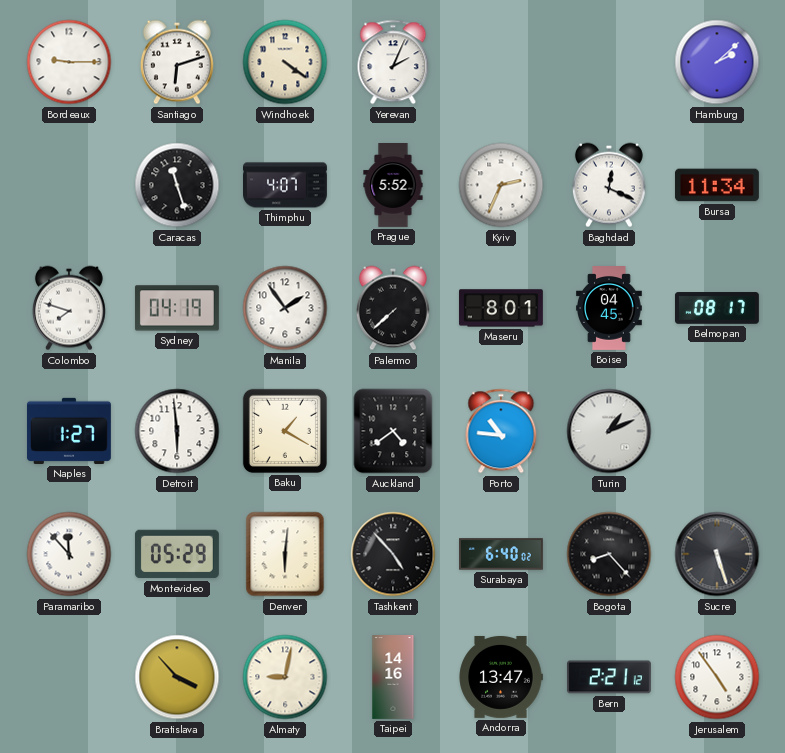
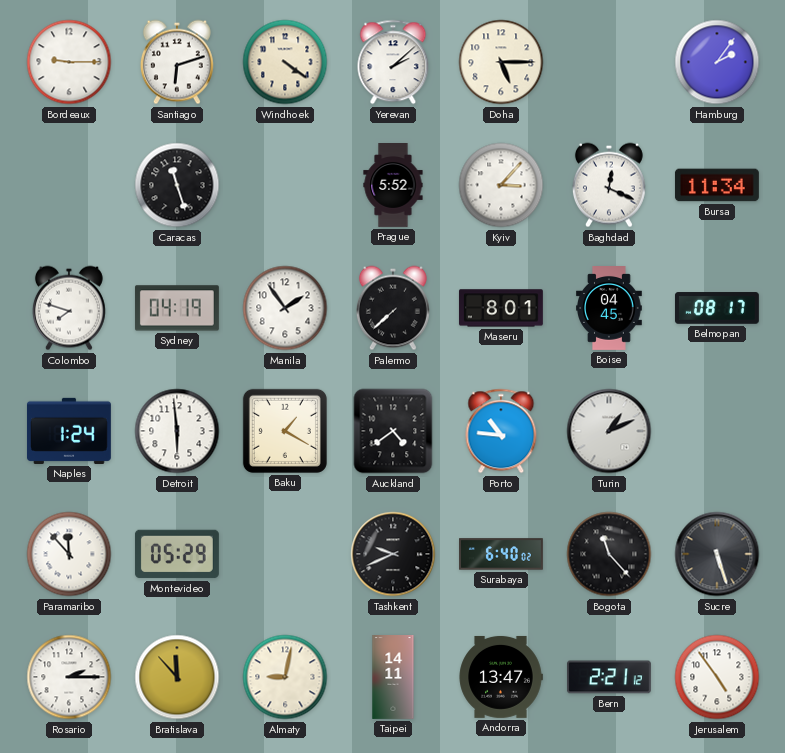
Yerevan: 2:04 -> 2:08
Doha: none -> 5:15
Hamburg: 2:08 -> 2:06
Thimphu: 4:07 -> none
Kyiv: 2:34 -> 3:07
Naples: 1:27 -> 1:24
Denver: 6:01 -> none
Tashkent: 4:53 -> 9:41
Bogota: 8:23 -> 11:23
Rosario: none -> 2:15
Bratislava: 3:53 -> 11:53
Taipei: 14:16 -> 14:11
